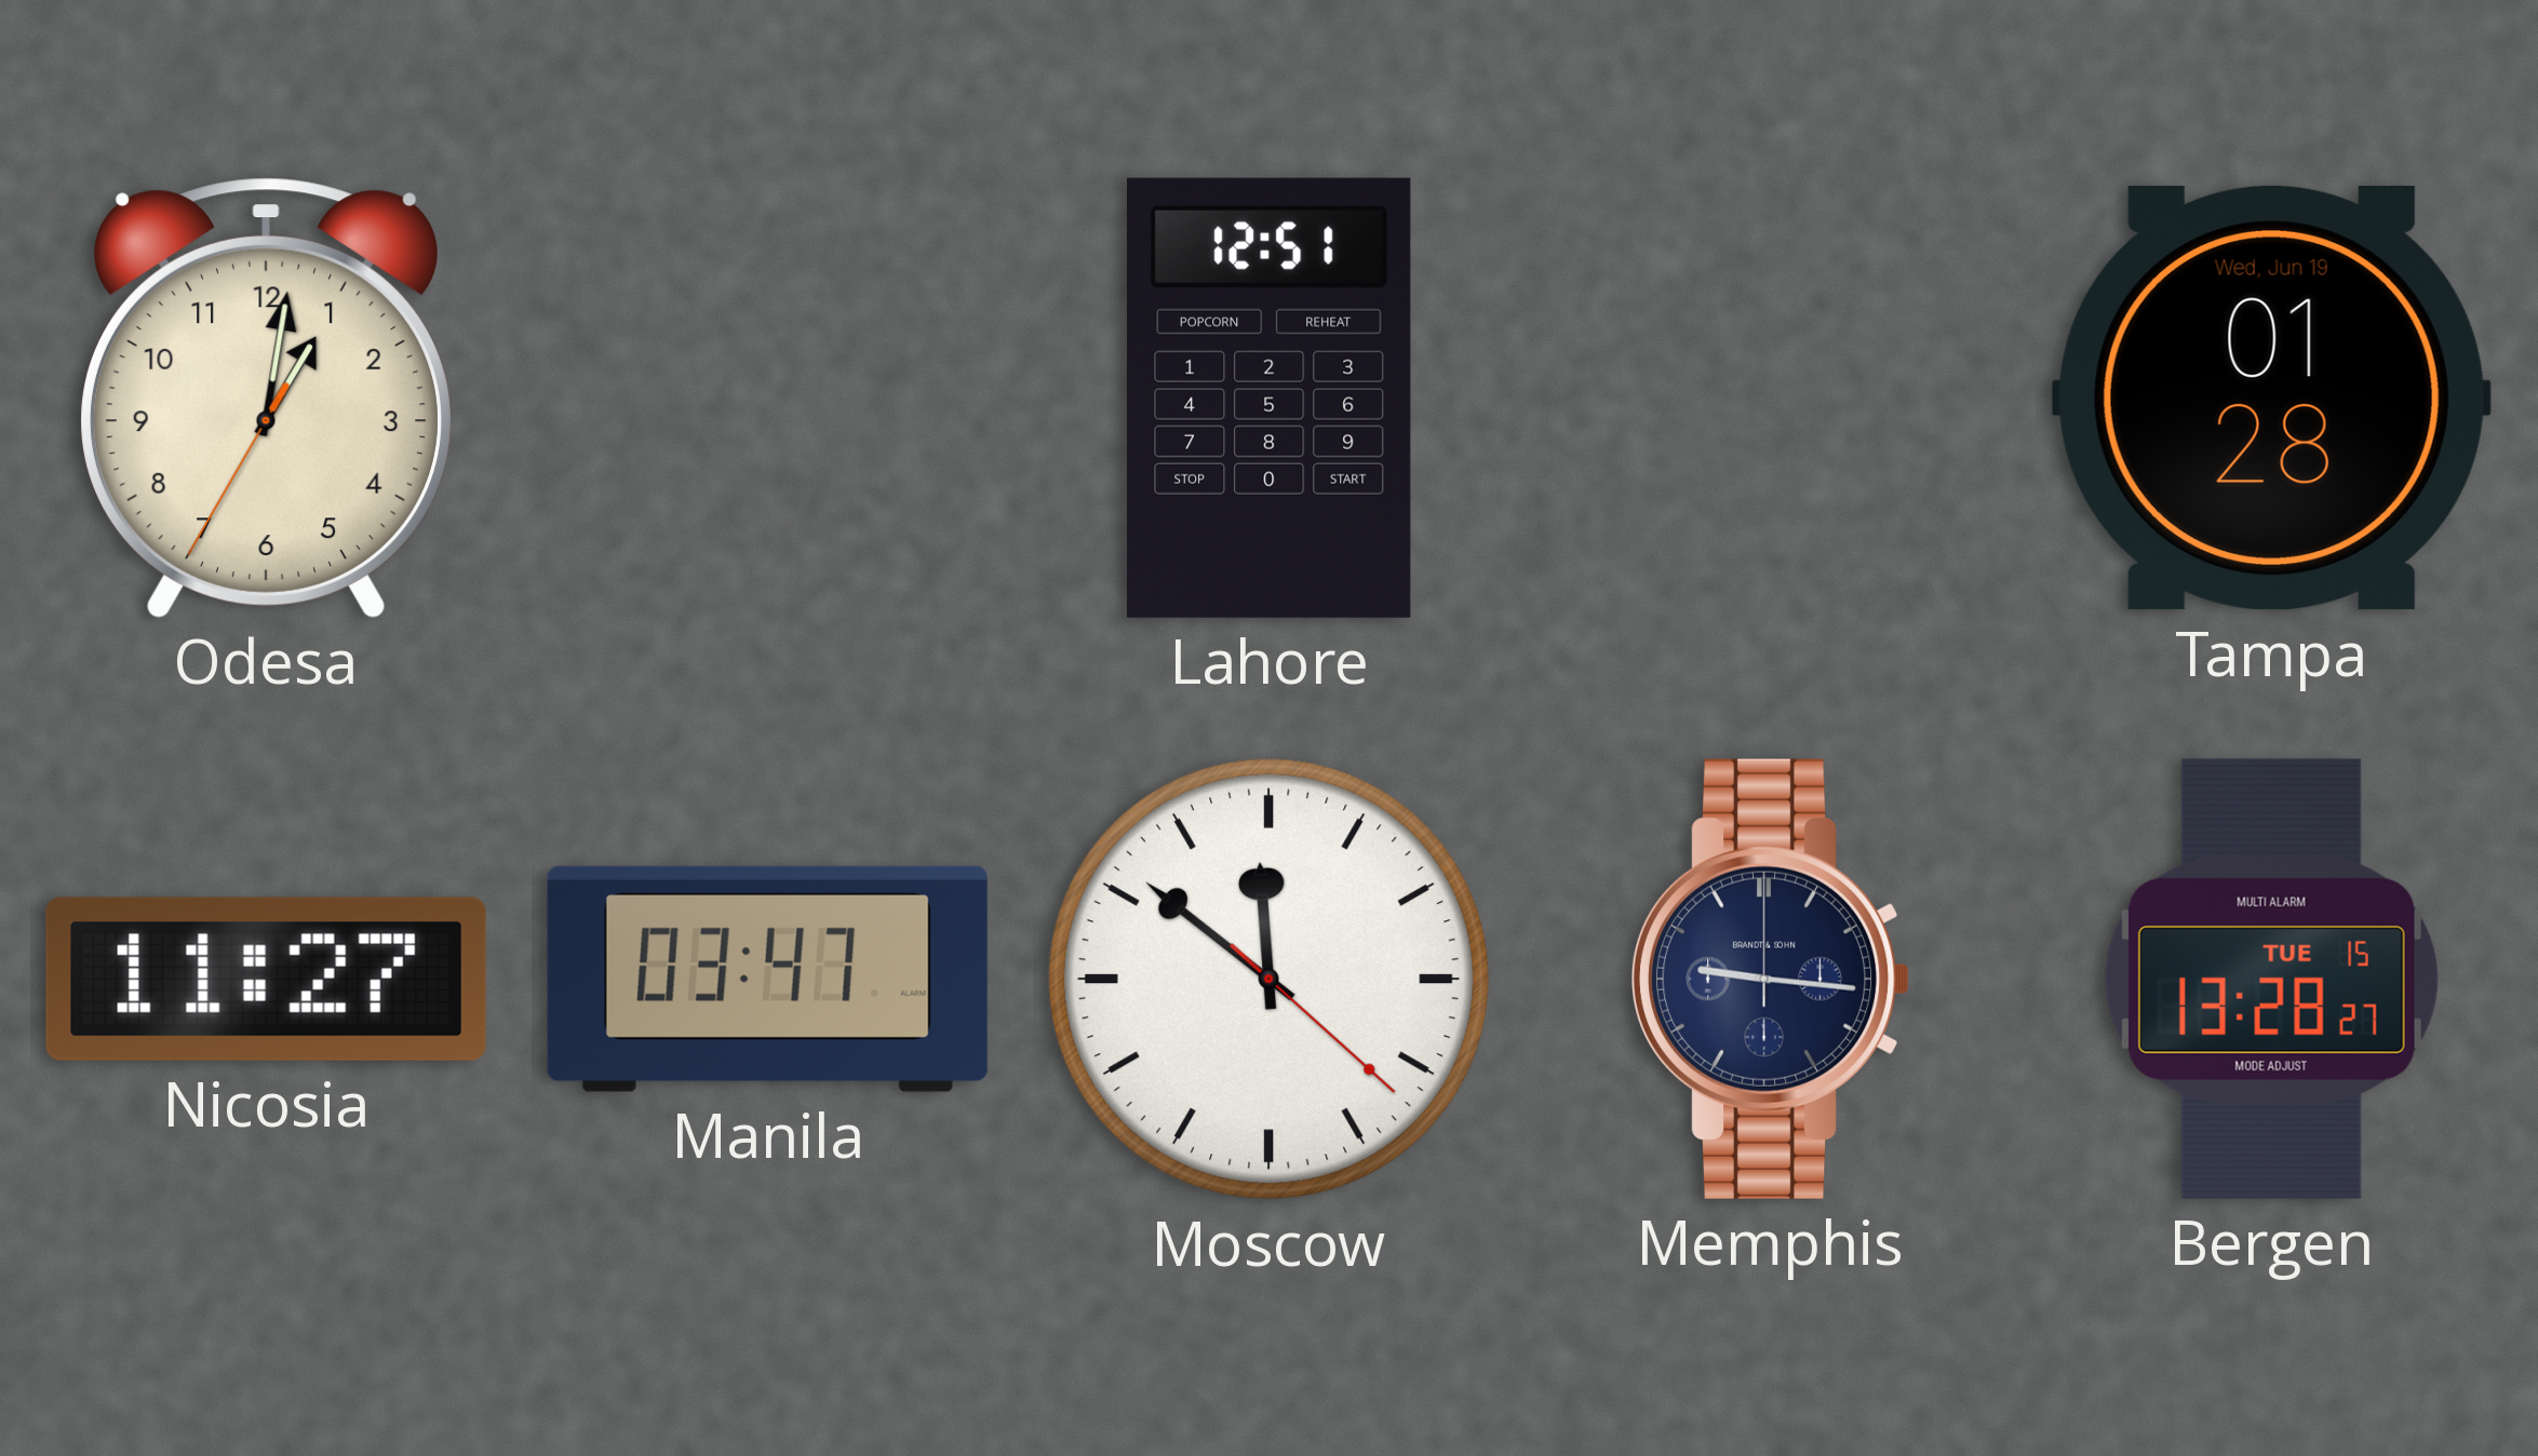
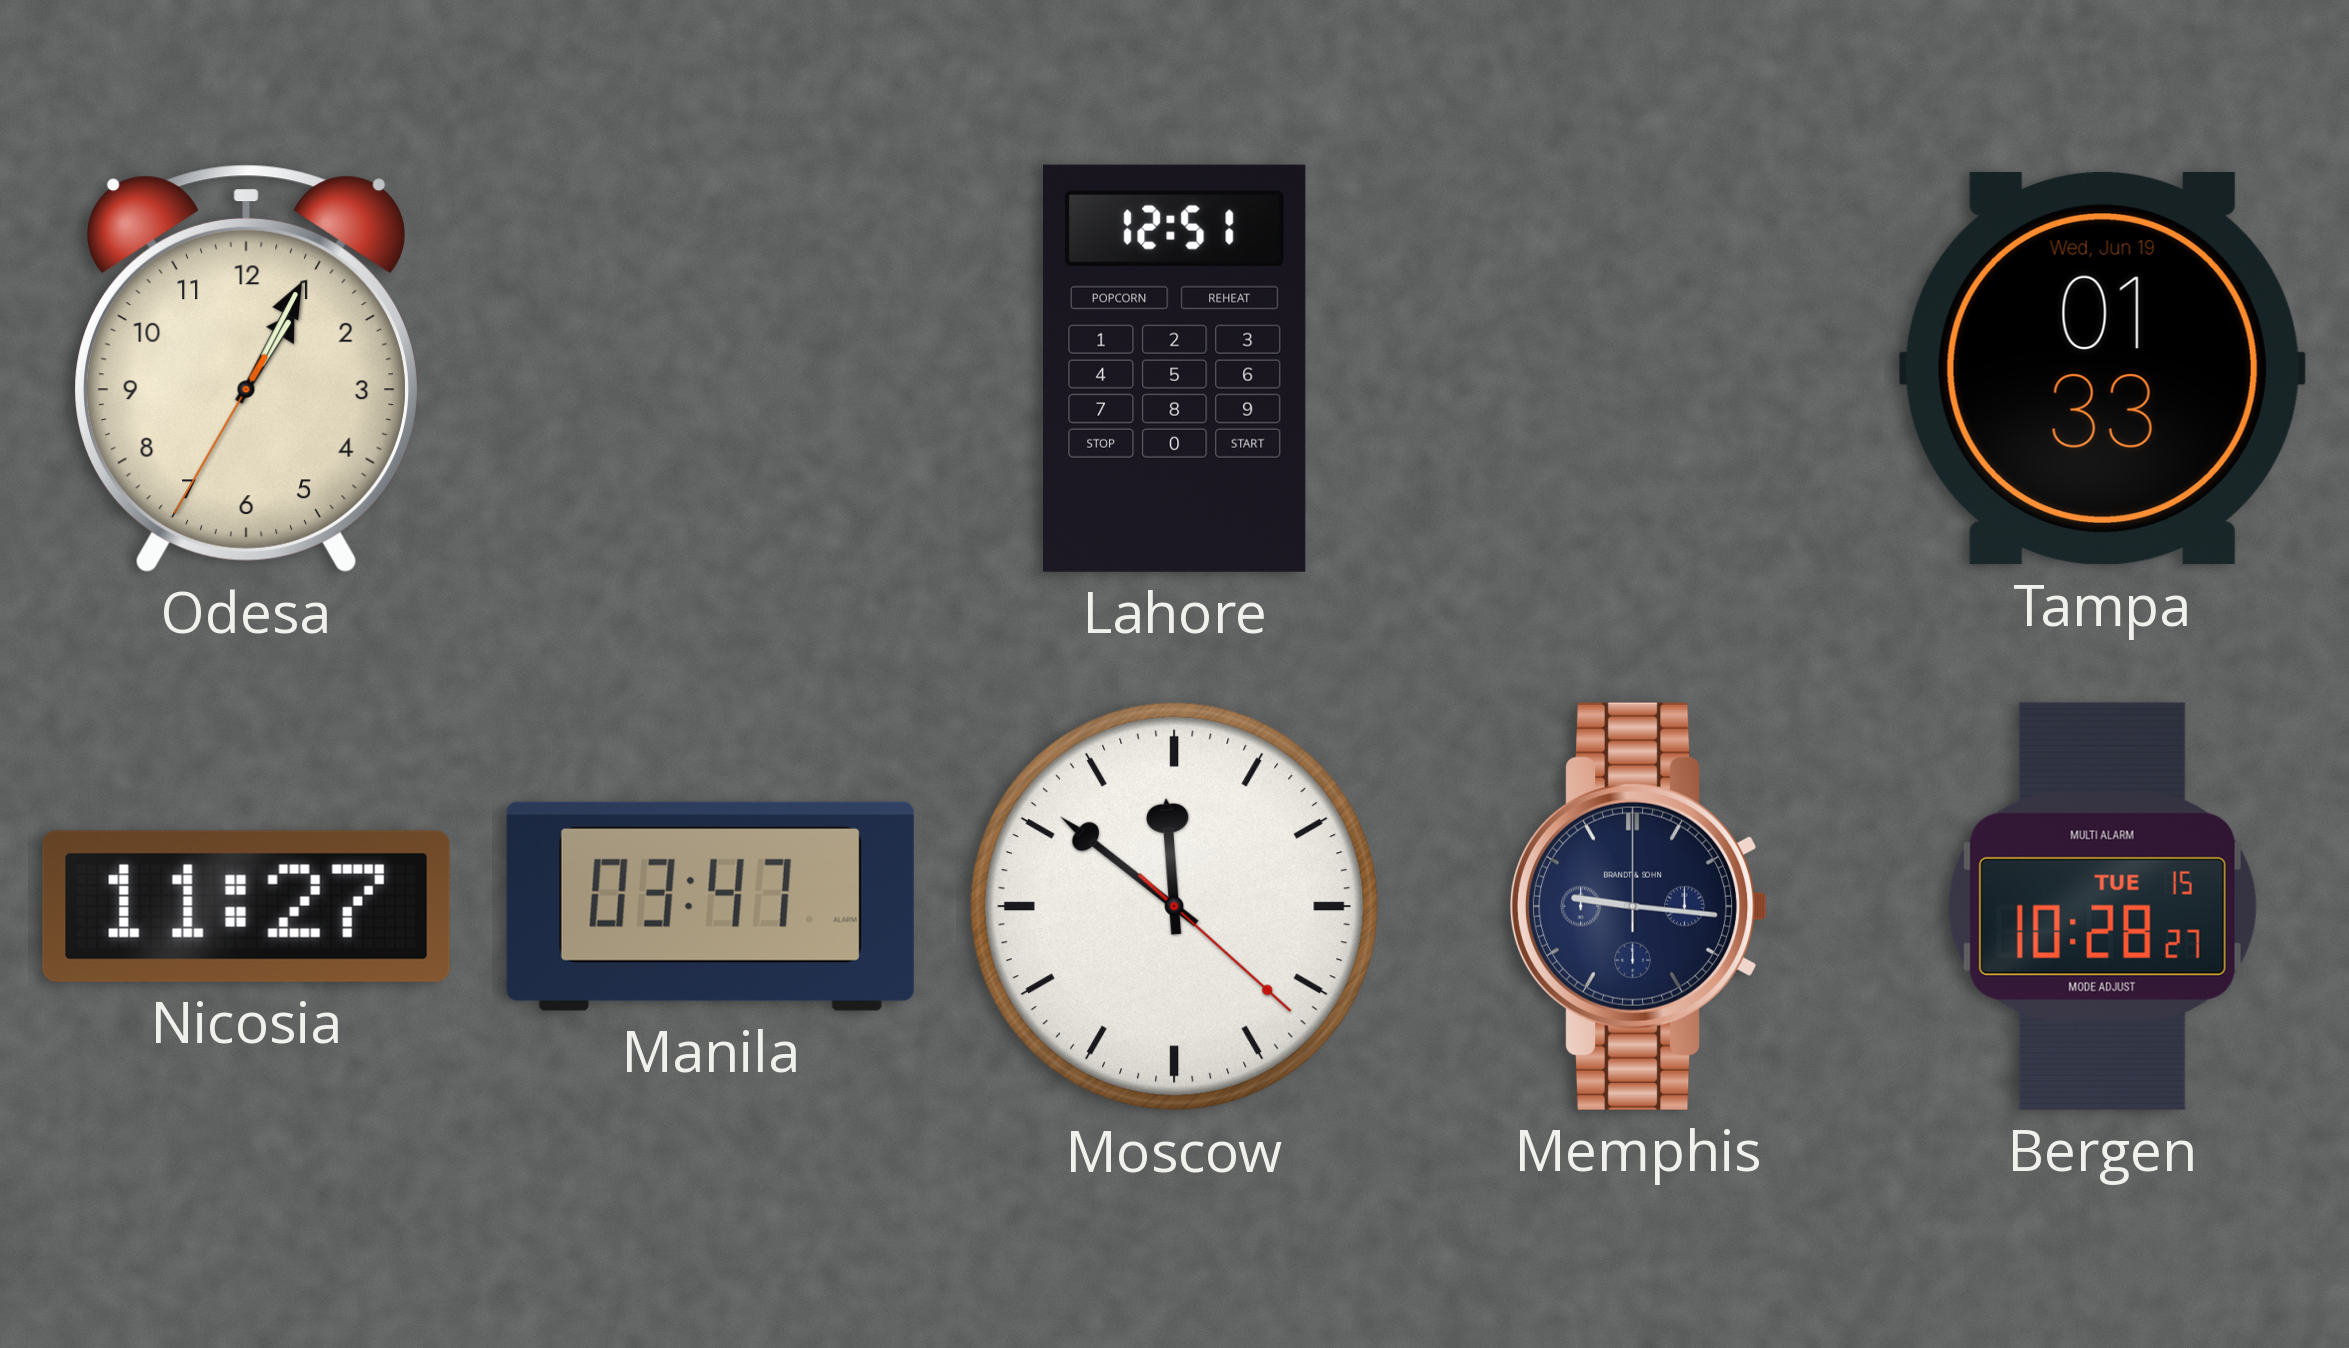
Odesa: 1:01 -> 1:04
Tampa: 01:28 -> 01:33
Bergen: 13:28 -> 10:28
